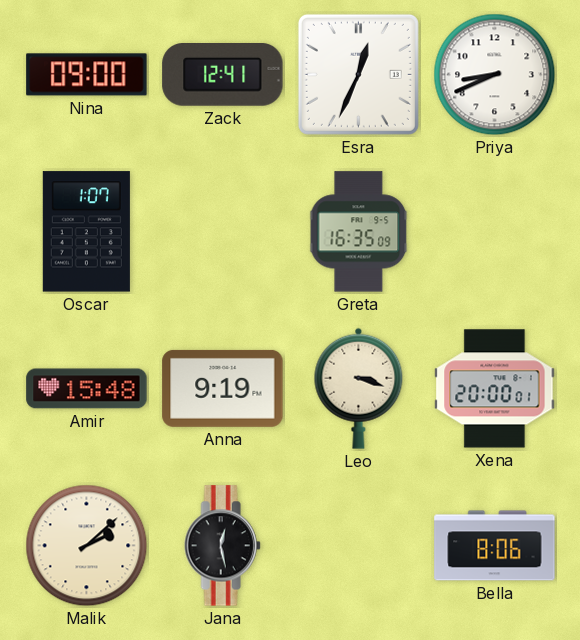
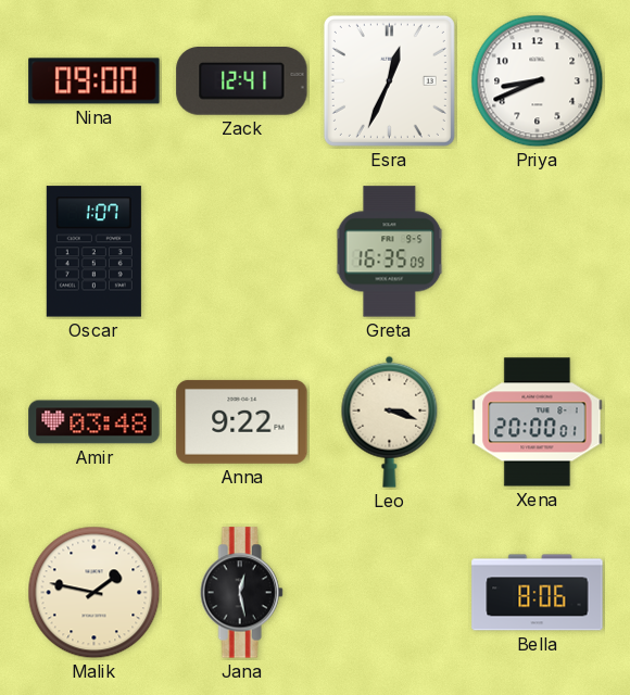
Amir: 15:48 -> 03:48
Anna: 9:19 -> 9:22
Malik: 2:08 -> 1:47
